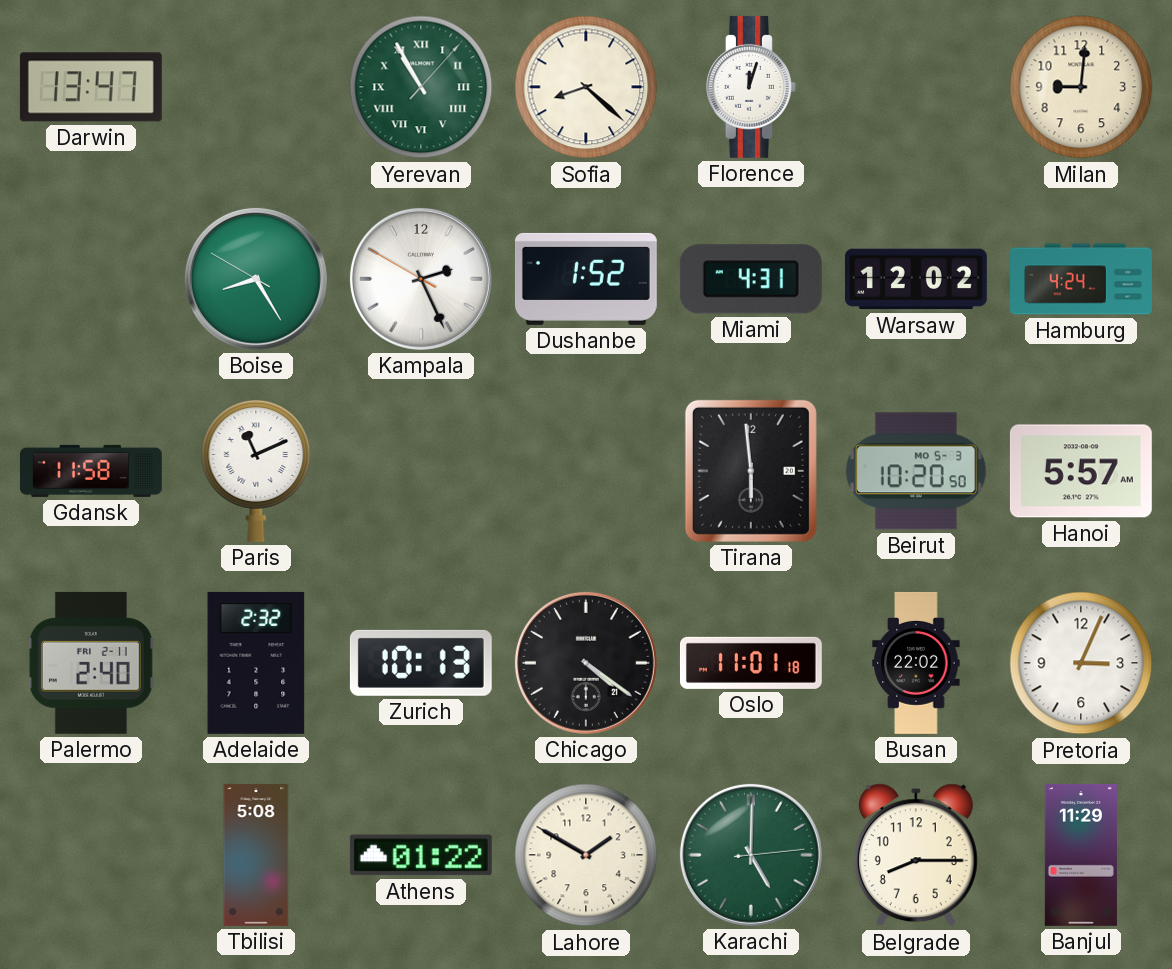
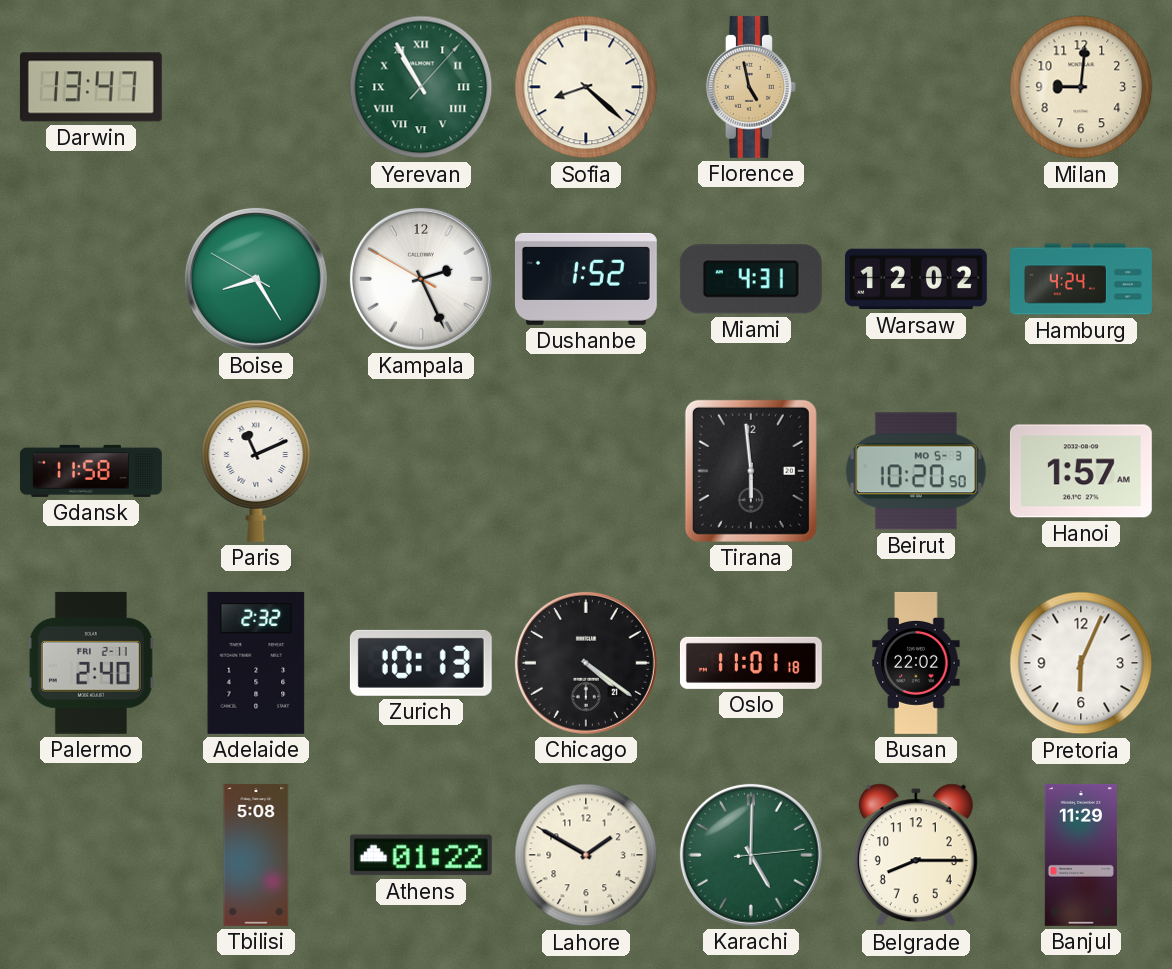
Florence: 12:03 -> 4:58
Florence dial: white -> champagne
Hanoi: 5:57 -> 1:57
Pretoria: 3:04 -> 6:04
